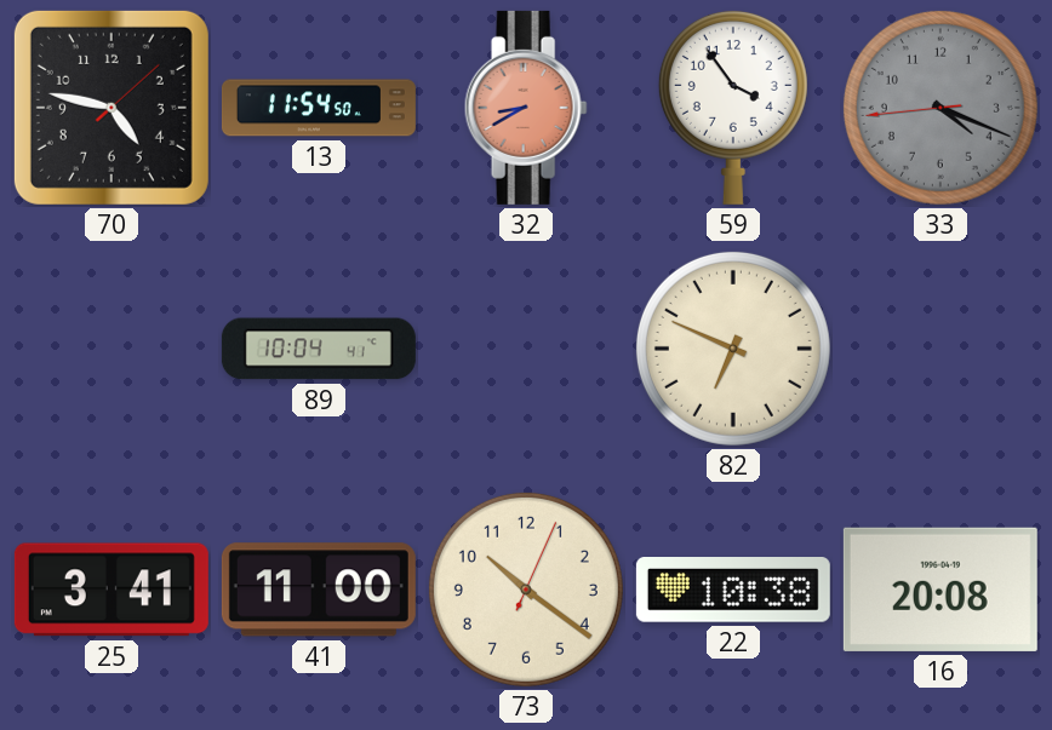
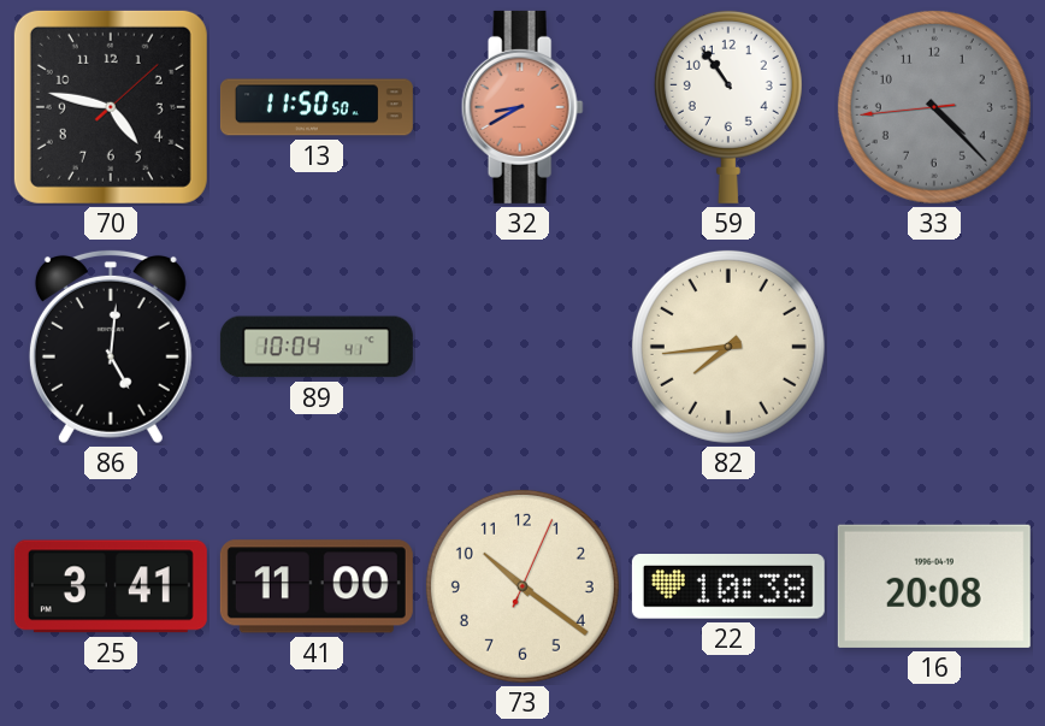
13: 11:54 -> 11:50
59: 3:54 -> 10:54
33: 4:18 -> 4:22
86: none -> 5:01
82: 6:49 -> 7:44
